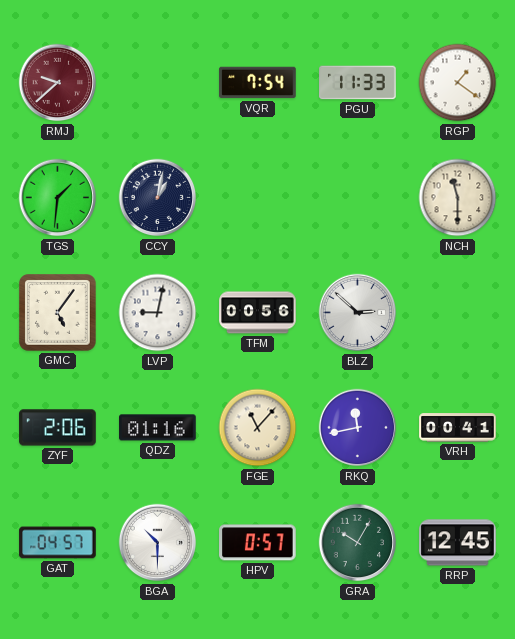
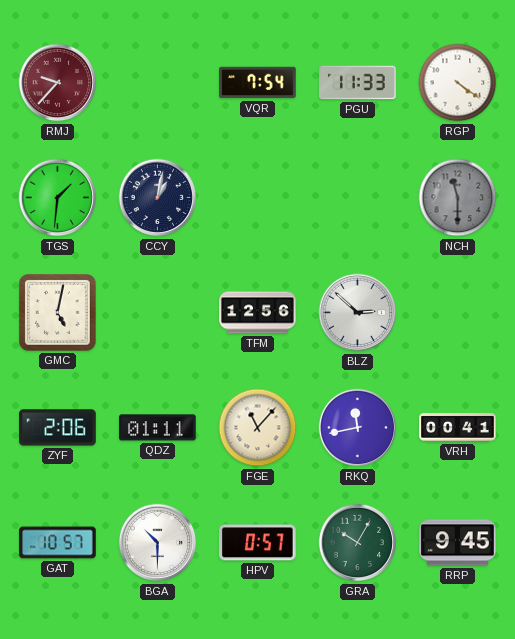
RMJ: 9:38 -> 9:37
RGP: 1:21 -> 4:21
NCH dial: cream -> grey
GMC: 5:06 -> 5:02
LVP: 9:02 -> none
TFM: 00:56 -> 12:56
QDZ: 01:16 -> 01:11
GAT: 04:57 -> 10:57
RRP: 12:45 -> 9:45
